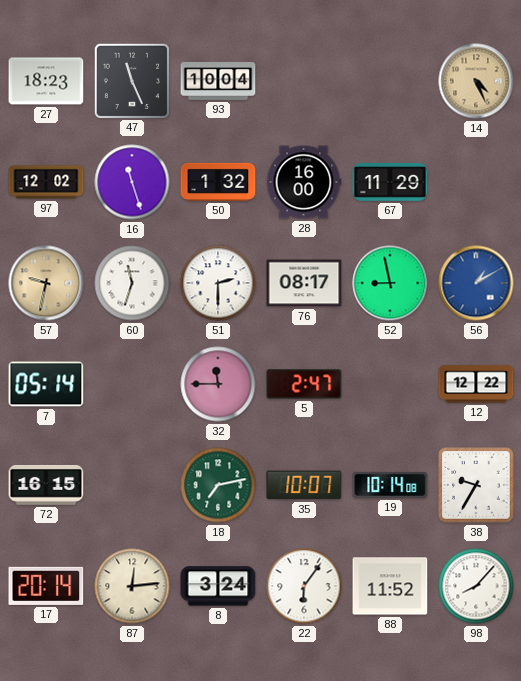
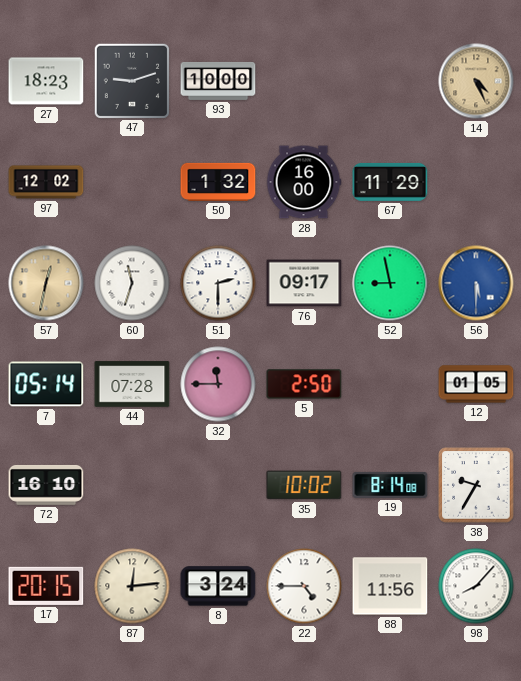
47: 11:26 -> 9:12
93: 10:04 -> 10:00
16: 11:27 -> none
57: 9:32 -> 12:32
76: 08:17 -> 09:17
56: 1:10 -> 5:30
44: none -> 07:28
5: 2:47 -> 2:50
12: 12:22 -> 01:05
72: 16:15 -> 16:10
18: 7:13 -> none
35: 10:07 -> 10:02
19: 10:14 -> 8:14
17: 20:14 -> 20:15
22: 6:06 -> 4:45
88: 11:52 -> 11:56
